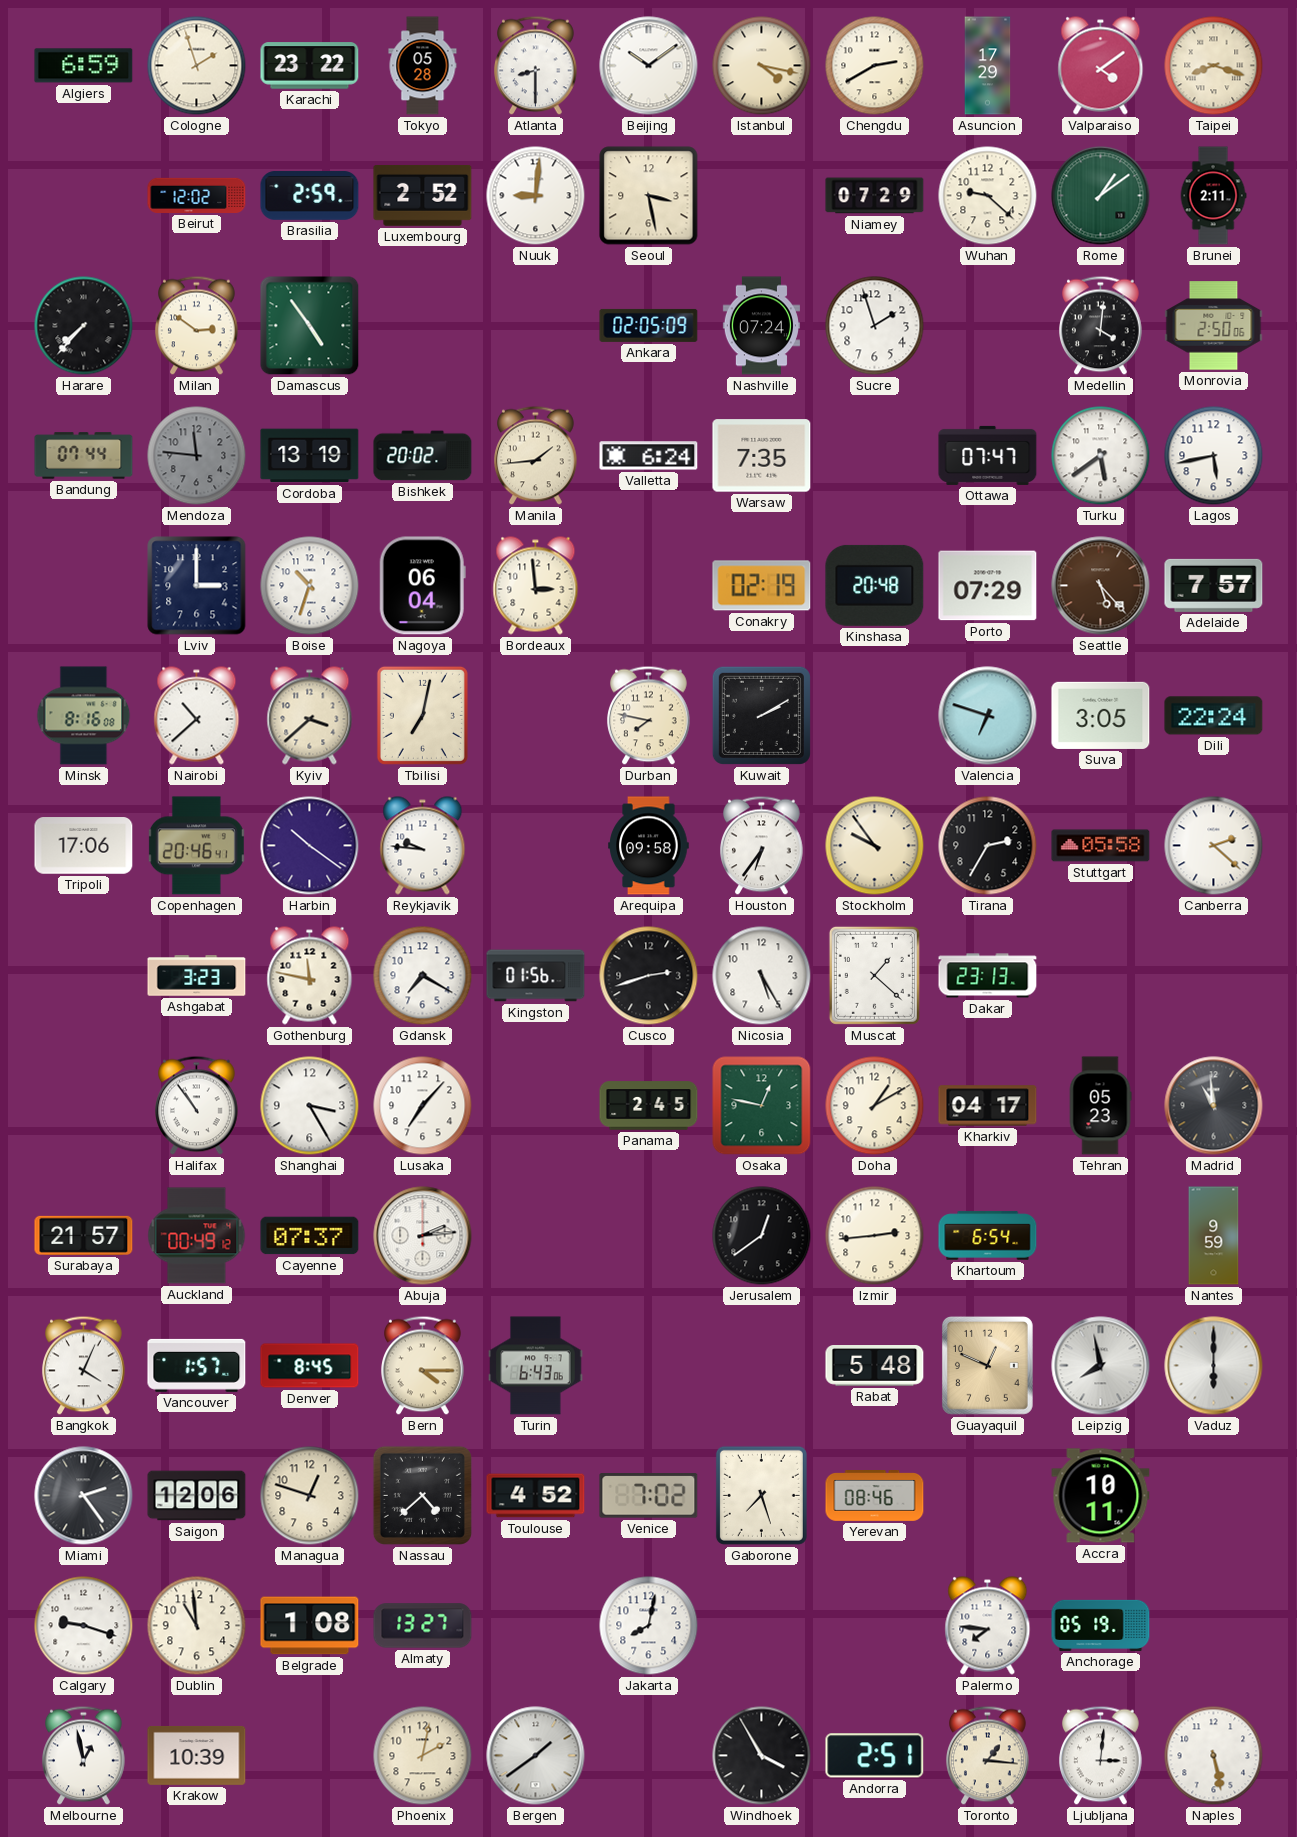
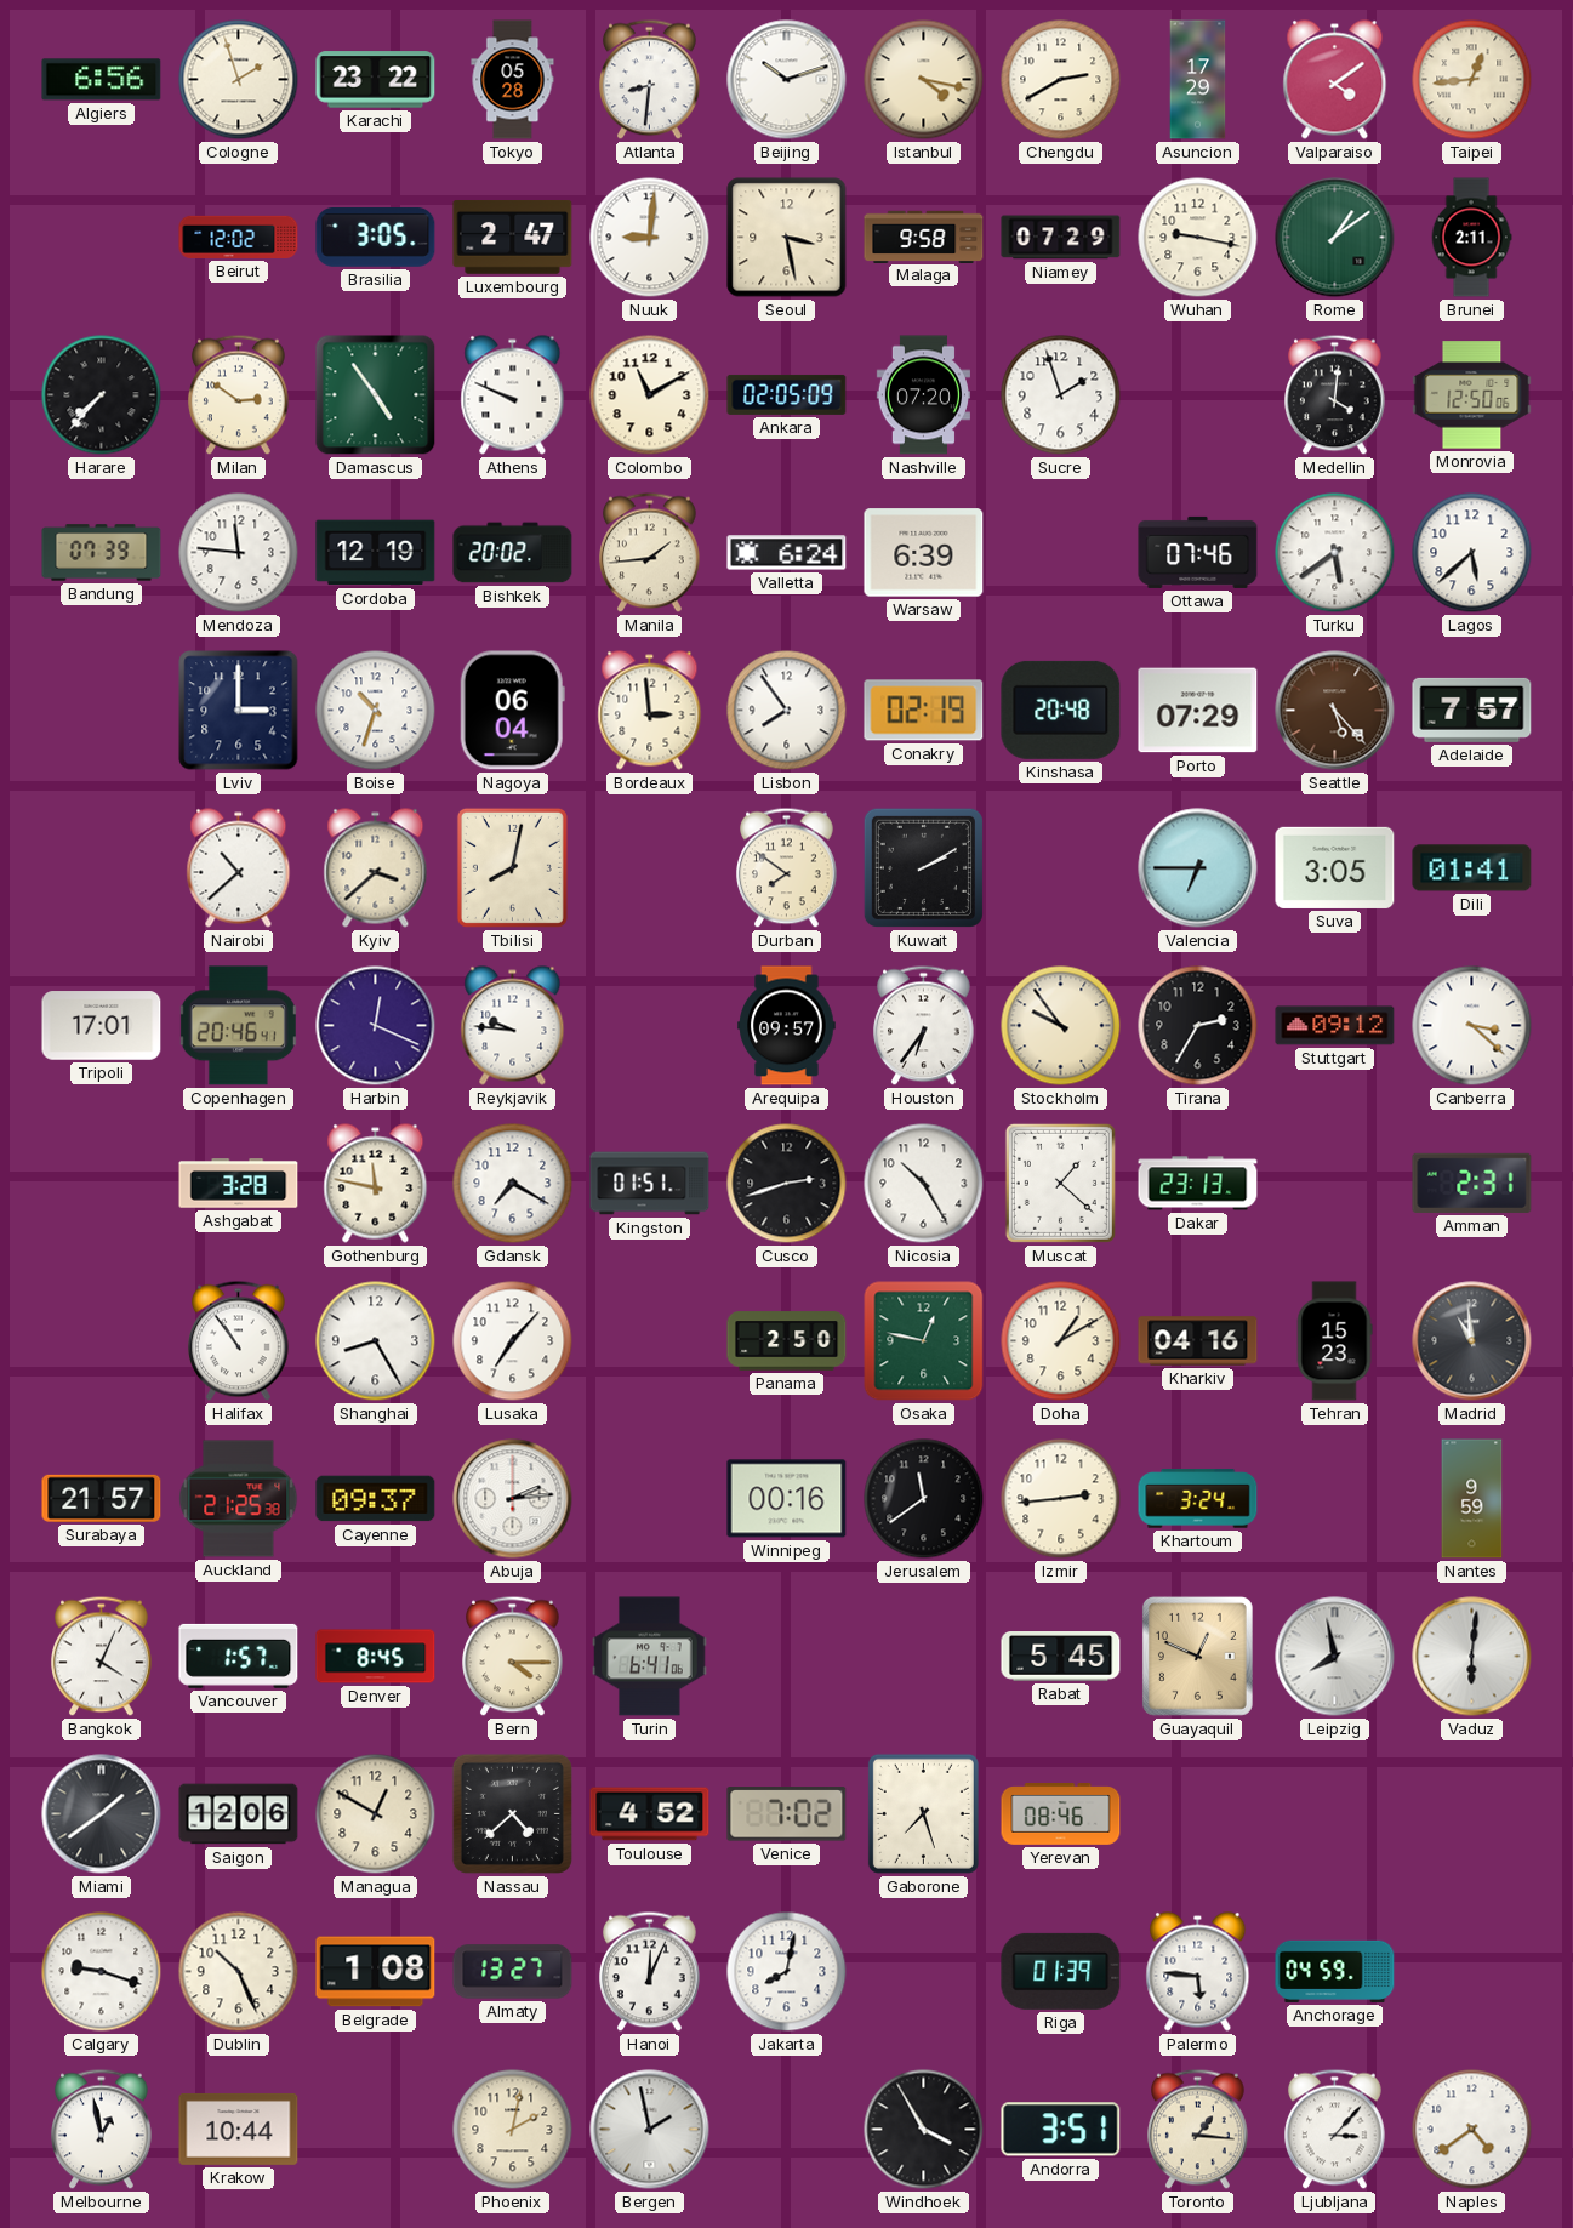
Algiers: 6:59 -> 6:56
Atlanta: 8:30 -> 8:31
Beijing: 10:09 -> 10:12
Taipei: 8:18 -> 12:44
Brasilia: 2:59 -> 3:05
Luxembourg: 2:52 -> 2:47
Malaga: none -> 9:58
Wuhan: 9:22 -> 9:17
Athens: none -> 9:49
Colombo: none -> 11:10
Nashville: 07:24 -> 07:20
Monrovia: 2:50 -> 12:50
Bandung: 07:44 -> 07:39
Mendoza dial: grey -> white
Cordoba: 13:19 -> 12:19
Warsaw: 7:35 -> 6:39
Ottawa: 07:47 -> 07:46
Lagos: 5:43 -> 5:38
Lisbon: none -> 7:54
Minsk: 8:16 -> none
Tbilisi: 7:02 -> 8:02
Durban: 7:47 -> 7:51
Valencia: 6:48 -> 6:45
Dili: 22:24 -> 01:41
Tripoli: 17:06 -> 17:01
Harbin: 10:21 -> 12:19
Arequipa: 09:58 -> 09:57
Stuttgart: 05:58 -> 09:12
Canberra: 2:22 -> 3:22
Ashgabat: 3:23 -> 3:28
Kingston: 01:56 -> 01:51
Nicosia: 5:25 -> 10:25
Amman: none -> 2:31
Shanghai: 3:25 -> 8:25
Panama: 2:45 -> 2:50
Kharkiv: 04:17 -> 04:16
Tehran: 05:23 -> 15:23
Auckland: 00:49 -> 21:25
Cayenne: 07:37 -> 09:37
Winnipeg: none -> 00:16
Jerusalem: 12:39 -> 11:39
Khartoum: 6:54 -> 3:24
Turin: 6:43 -> 6:41
Rabat: 5:48 -> 5:45
Vaduz: 6:00 -> 6:01
Miami: 2:24 -> 1:39
Managua: 12:48 -> 12:50
Accra: 10:11 -> none
Dublin: 10:59 -> 10:26
Hanoi: none -> 12:04
Riga: none -> 01:39
Palermo: 7:46 -> 5:46
Anchorage: 05:19 -> 04:59
Krakow: 10:39 -> 10:44
Bergen: 1:39 -> 1:58
Andorra: 2:51 -> 3:51
Ljubljana: 3:01 -> 3:07
Naples: 5:28 -> 4:39
